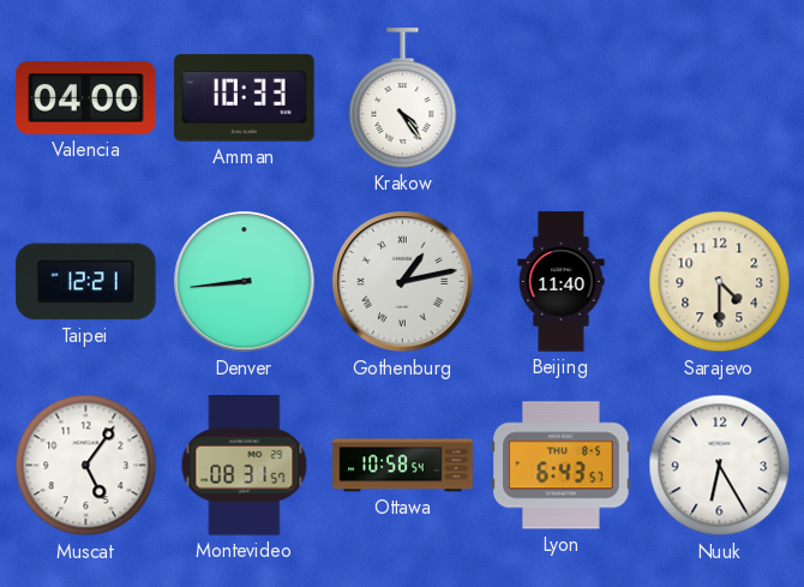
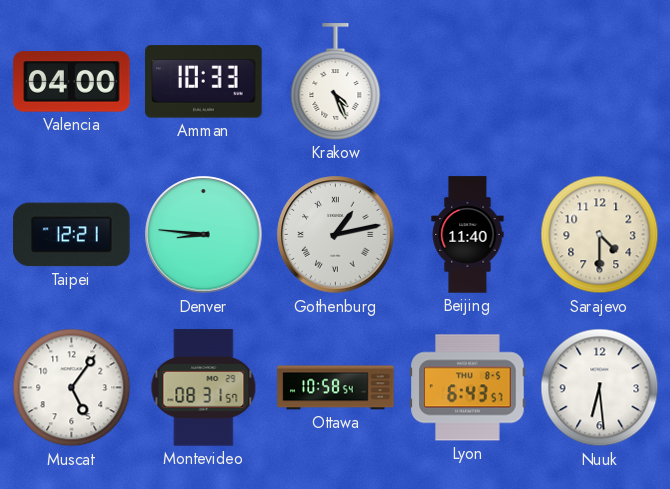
Krakow: 4:24 -> 4:26
Denver: 8:44 -> 8:46
Nuuk: 6:25 -> 6:29
